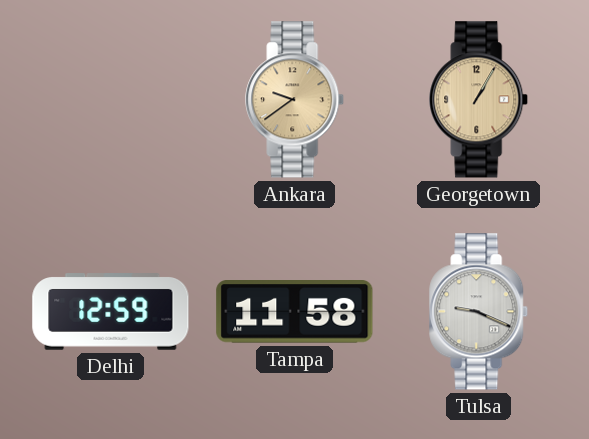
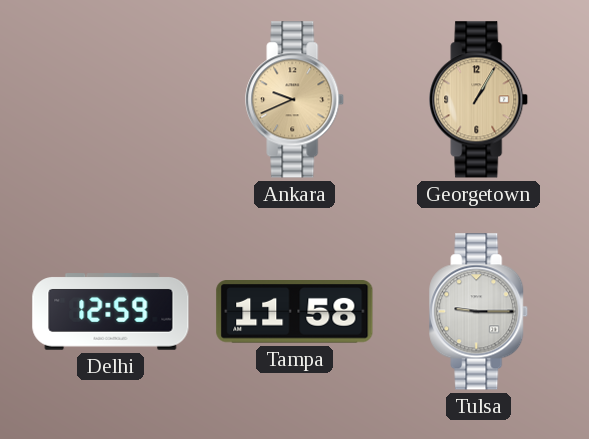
Ankara: 9:39 -> 9:41
Tulsa: 9:19 -> 9:15
